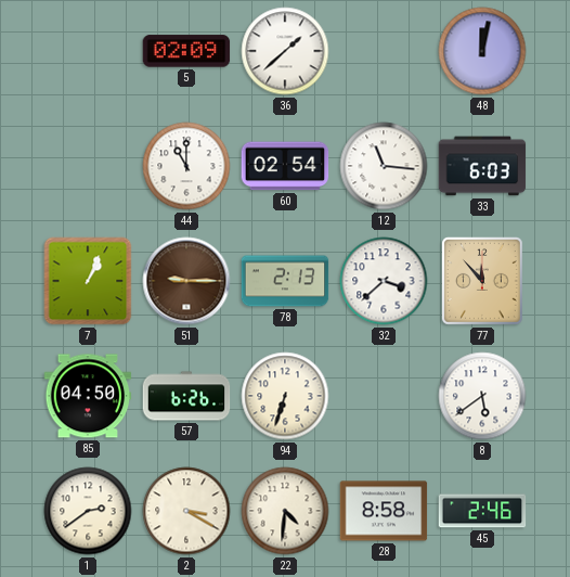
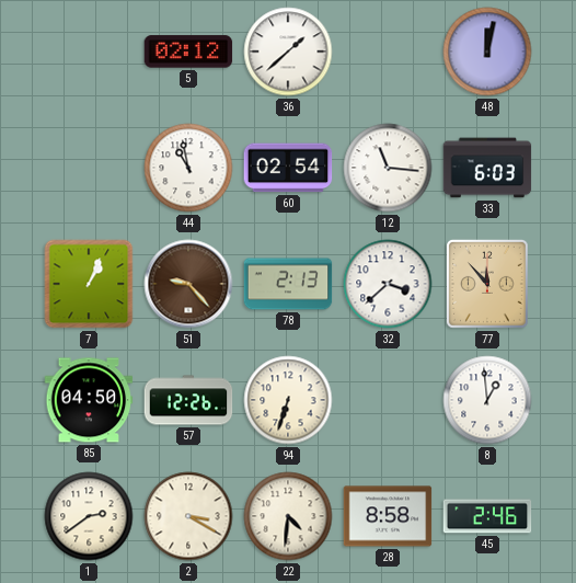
5: 02:09 -> 02:12
44: 11:00 -> 10:58
51: 9:15 -> 9:23
57: 6:26 -> 12:26
8: 5:39 -> 12:59
